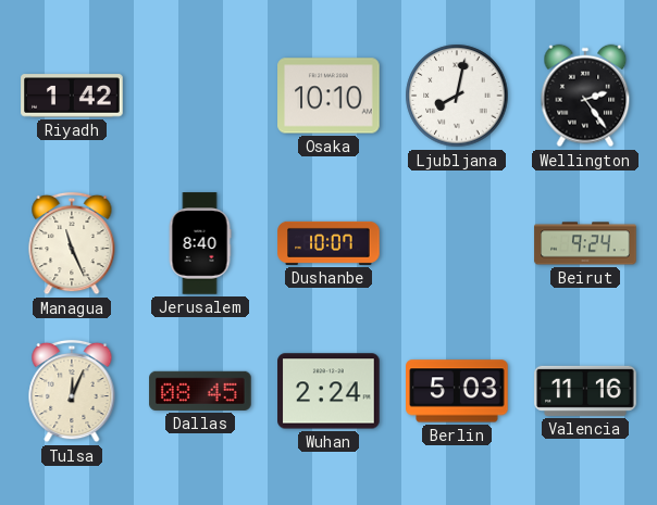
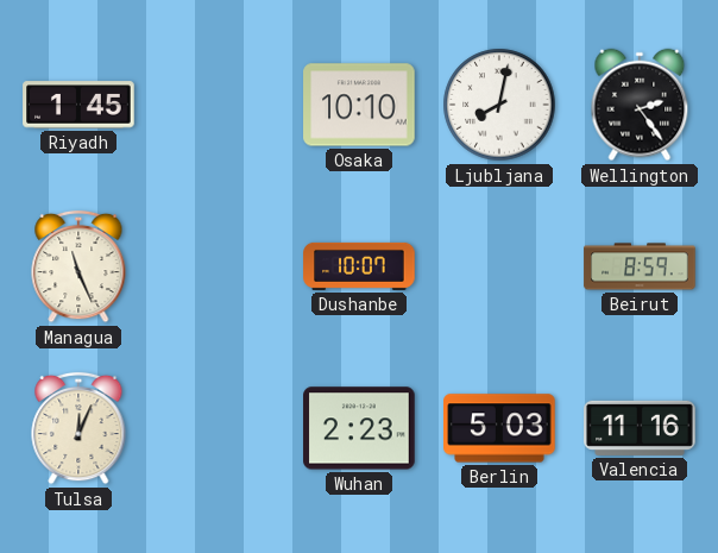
Riyadh: 1:42 -> 1:45
Jerusalem: 8:40 -> none
Beirut: 9:24 -> 8:59
Dallas: 08:45 -> none
Wuhan: 2:24 -> 2:23
